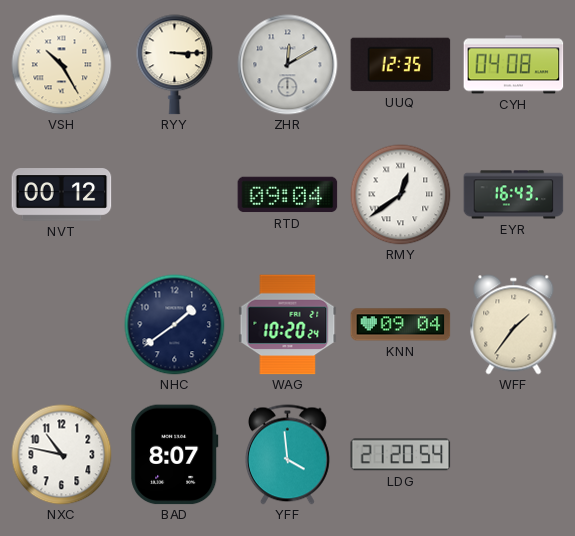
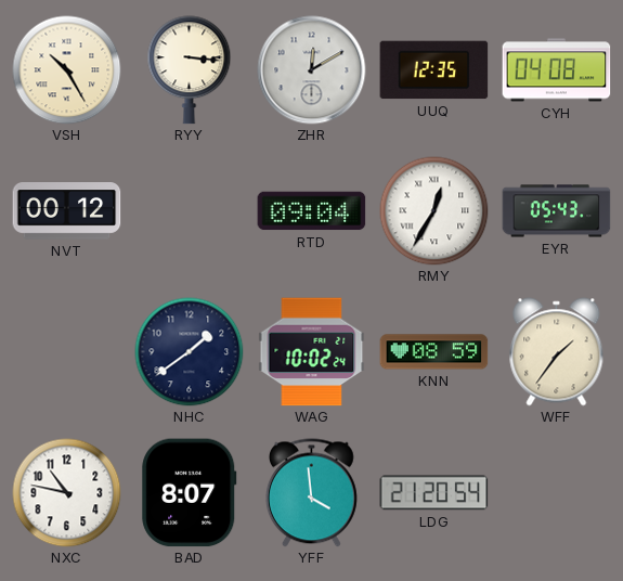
RYY: 3:15 -> 3:16
RMY: 12:39 -> 12:35
EYR: 16:43 -> 05:43
WAG: 10:20 -> 10:02
KNN: 09:04 -> 08:59
